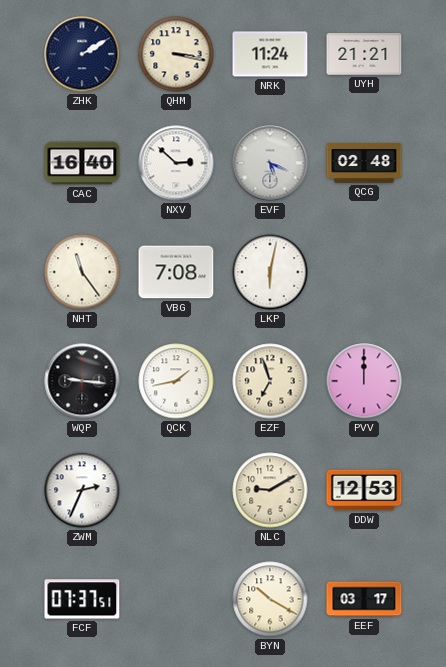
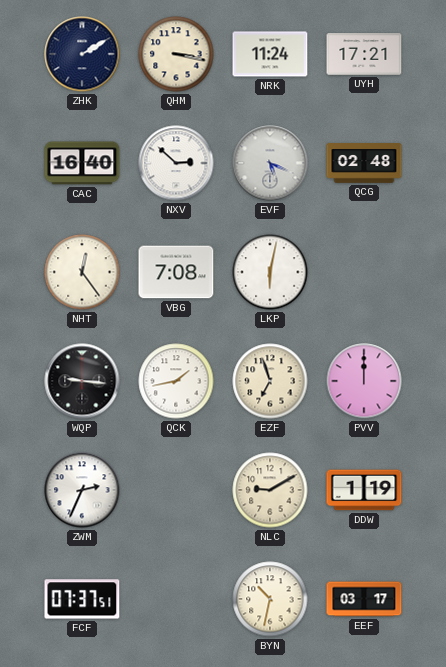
UYH: 21:21 -> 17:21
NHT: 11:24 -> 12:24
DDW: 12:53 -> 1:19
BYN: 10:20 -> 10:32
